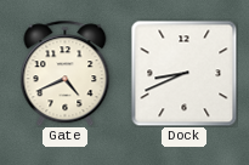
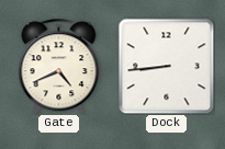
Dock: 8:41 -> 8:44
